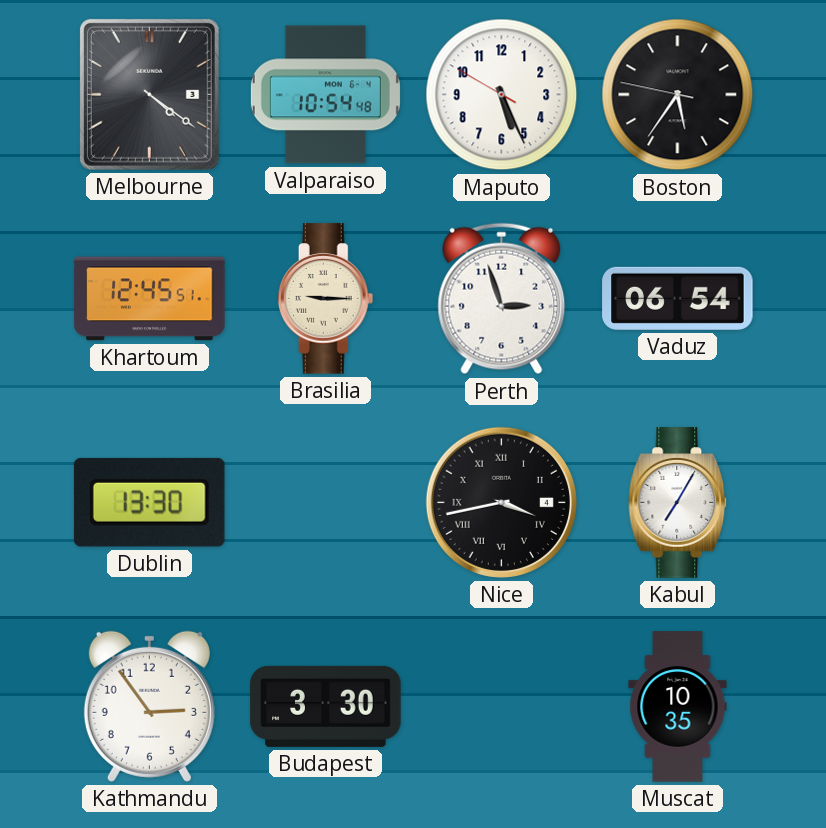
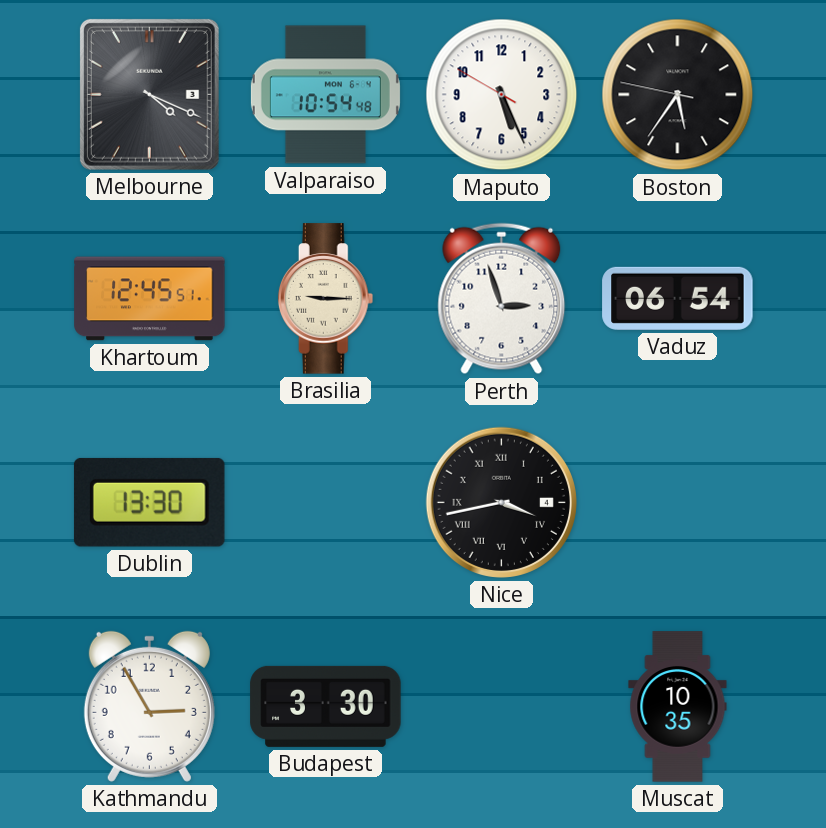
Melbourne: 4:21 -> 4:19
Kabul: 7:05 -> none
Kathmandu: 2:54 -> 2:55
